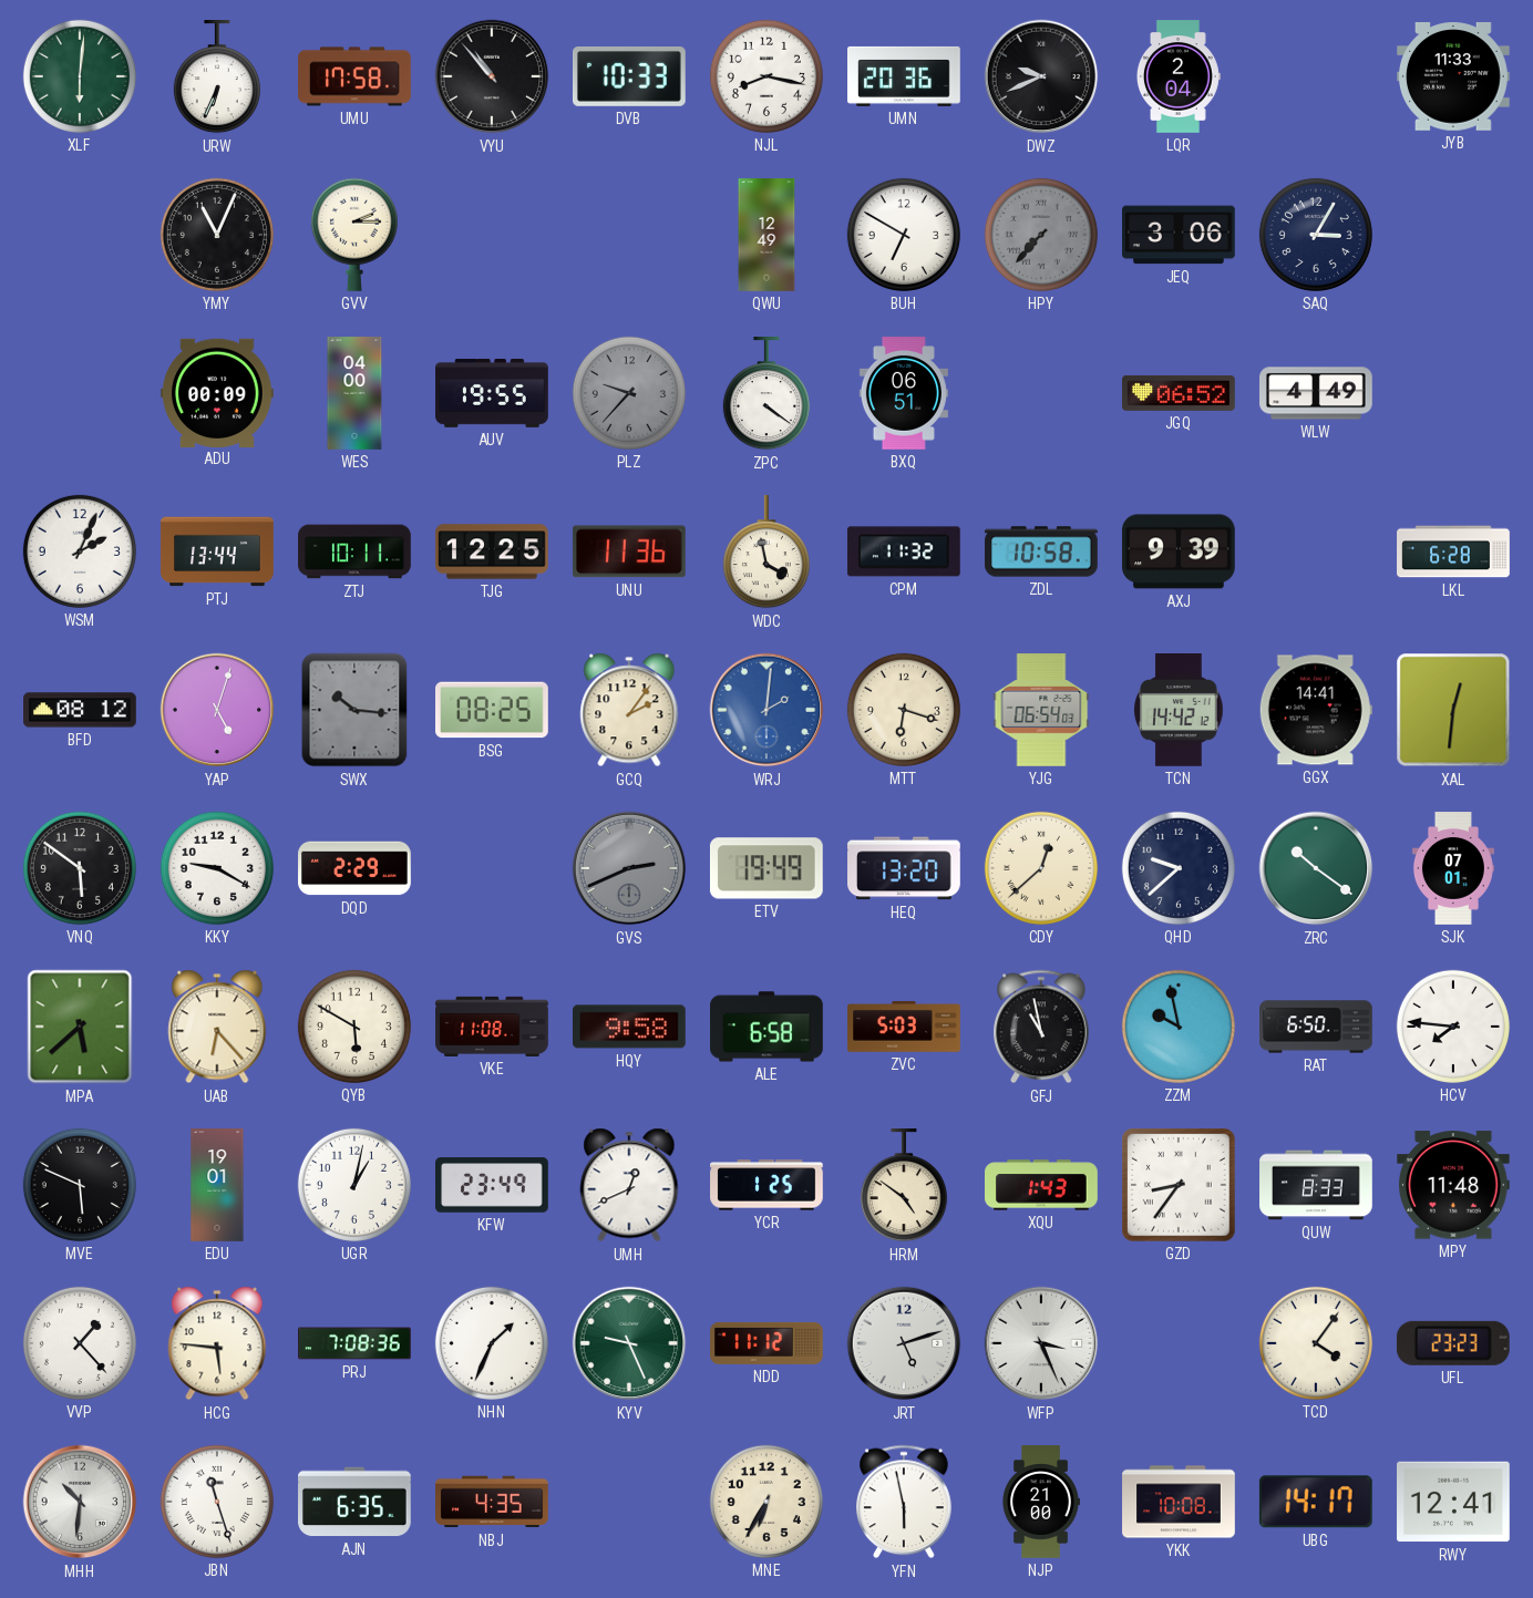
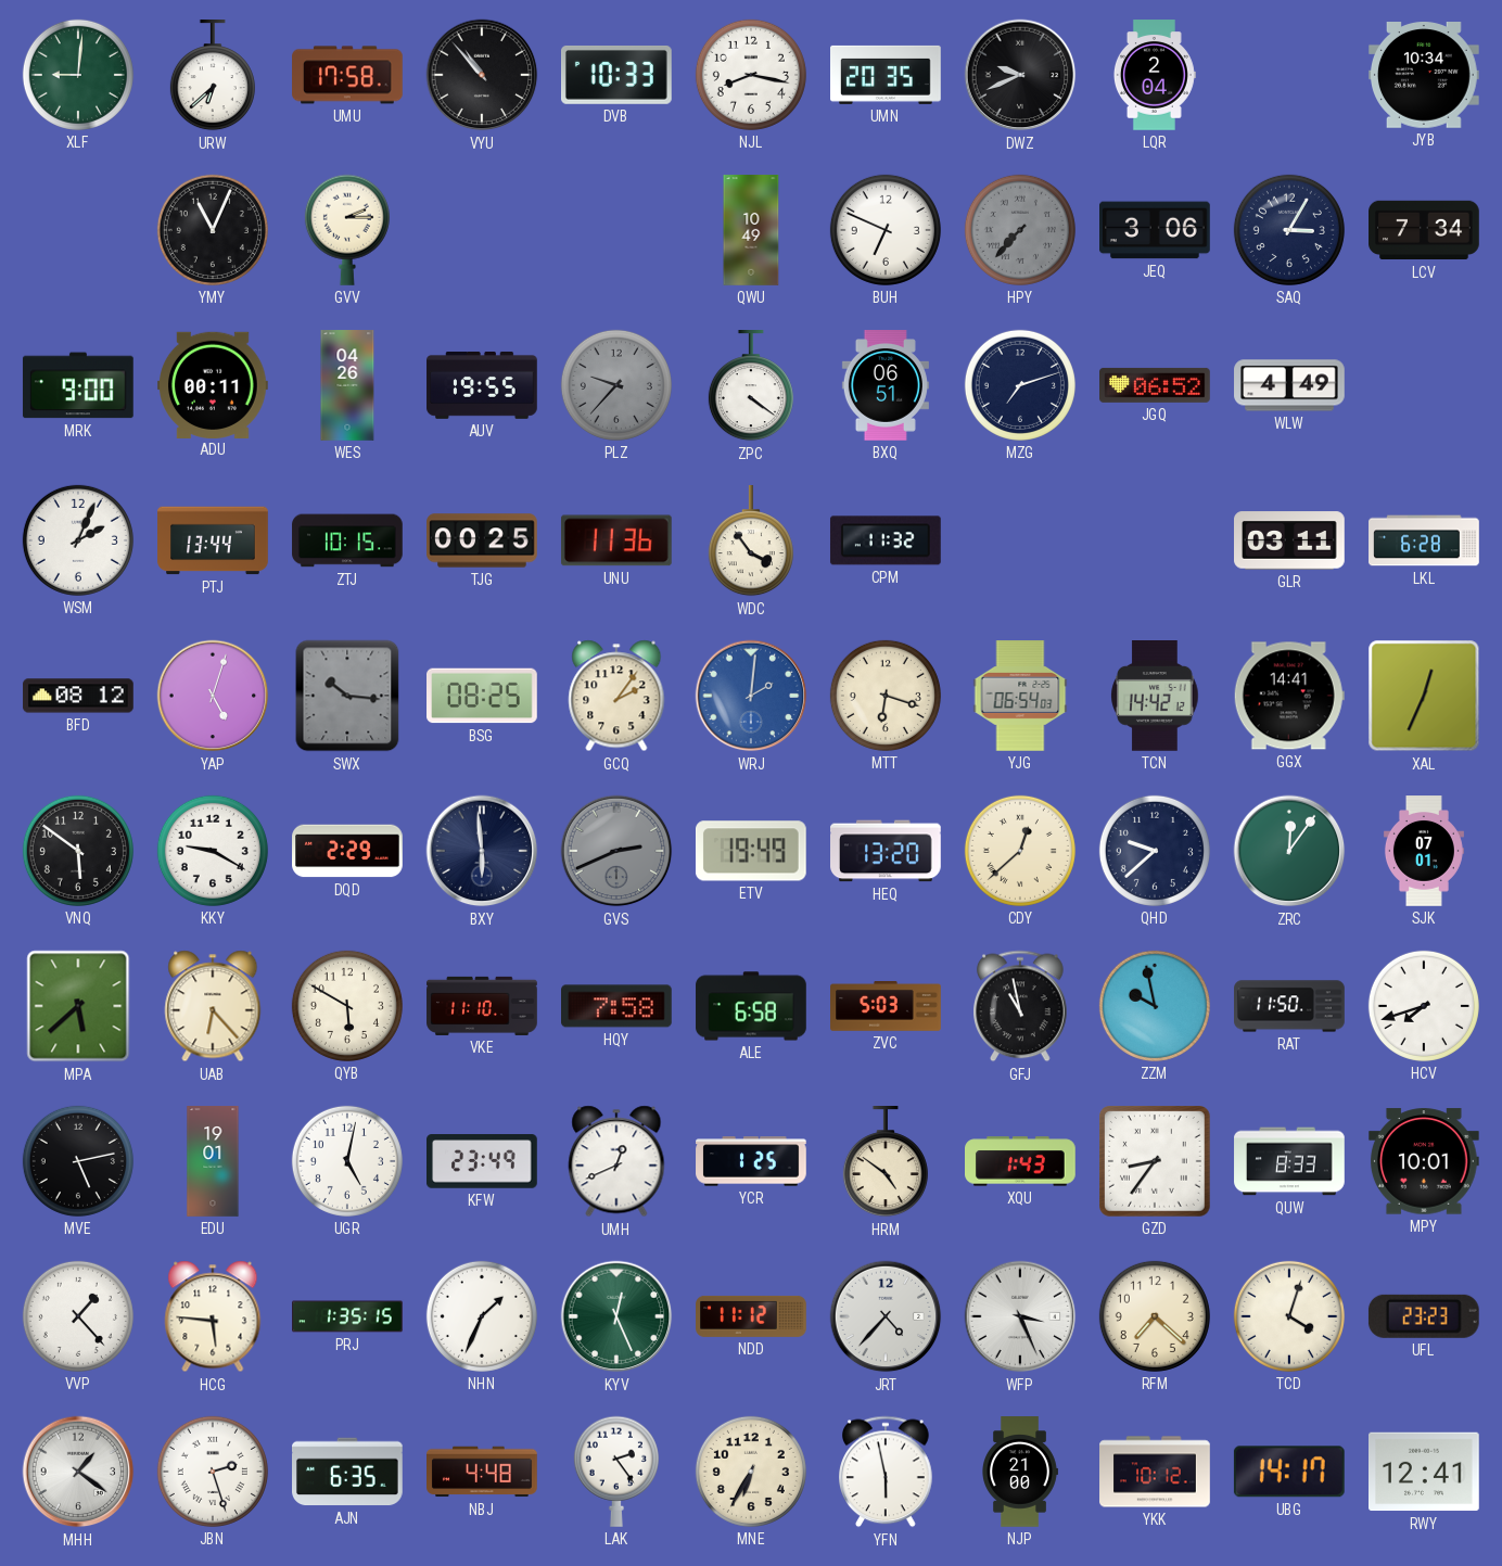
XLF: 6:01 -> 9:01
URW: 6:34 -> 6:38
UMN: 20:36 -> 20:35
JYB: 11:33 -> 10:34
QWU: 12:49 -> 10:49
BUH: 6:50 -> 6:49
LCV: none -> 7:34
MRK: none -> 9:00
ADU: 00:09 -> 00:11
WES: 04:00 -> 04:26
MZG: none -> 7:12
ZTJ: 10:11 -> 10:15
TJG: 12:25 -> 00:25
WDC: 3:58 -> 3:54
ZDL: 10:58 -> none
AXJ: 9:39 -> none
GLR: none -> 03:11
XAL: 12:31 -> 12:34
BXY: none -> 5:59
ZRC: 10:21 -> 12:06
VKE: 11:08 -> 11:10
HQY: 9:58 -> 7:58
RAT: 6:50 -> 11:50
HCV: 7:46 -> 7:42
MVE: 5:49 -> 5:13
UGR: 1:02 -> 5:02
MPY: 11:48 -> 10:01
PRJ: 7:08 -> 1:35
KYV: 9:26 -> 12:26
JRT: 5:12 -> 4:37
RFM: none -> 7:22
TCD: 4:06 -> 4:03
MHH: 10:31 -> 1:21
JBN: 11:27 -> 2:27
NBJ: 4:35 -> 4:48
LAK: none -> 2:24
YKK: 10:08 -> 10:12
